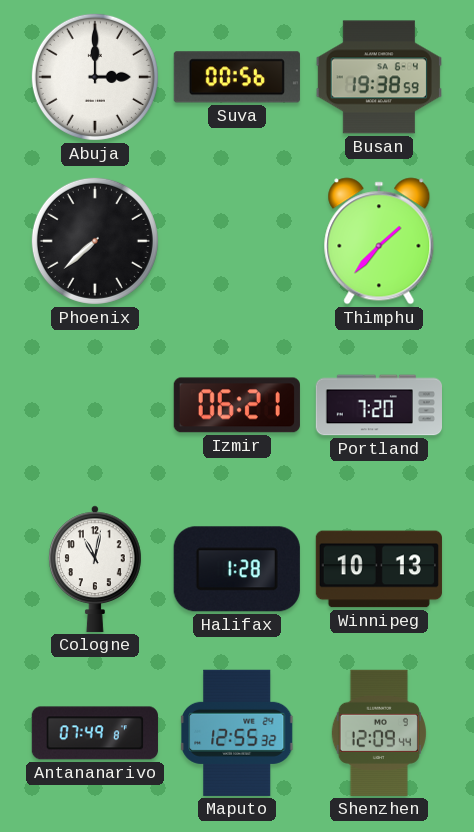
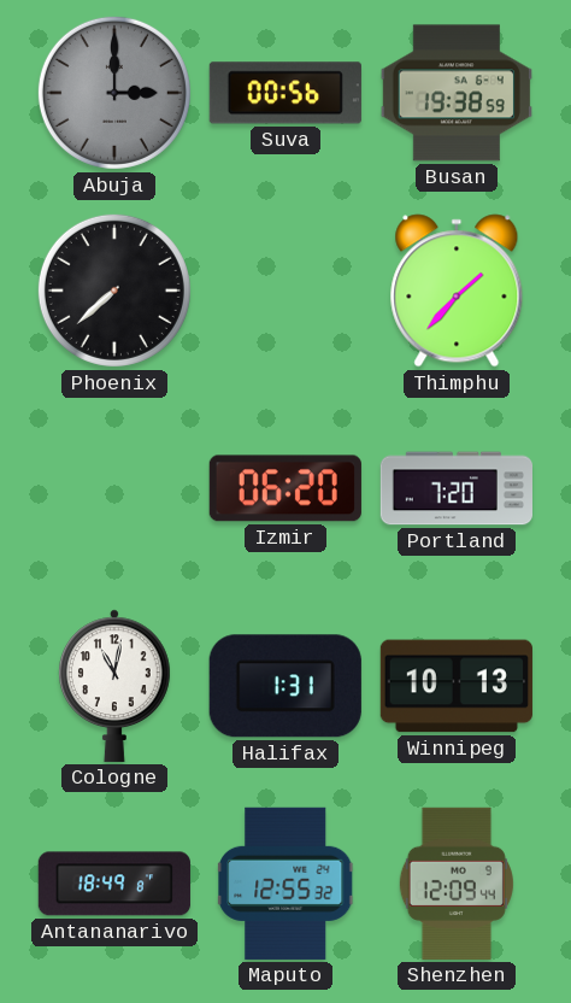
Abuja dial: white -> grey
Izmir: 06:21 -> 06:20
Halifax: 1:28 -> 1:31
Antananarivo: 07:49 -> 18:49
